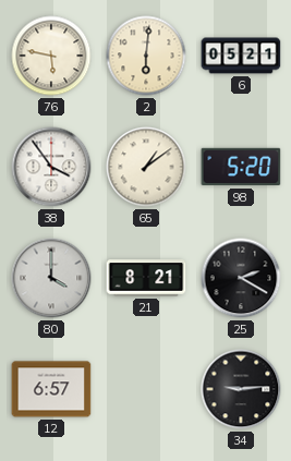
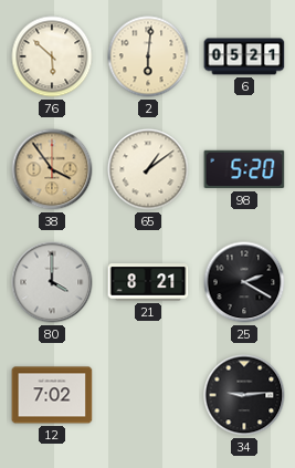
76: 5:47 -> 5:52
38 dial: white -> champagne
12: 6:57 -> 7:02
